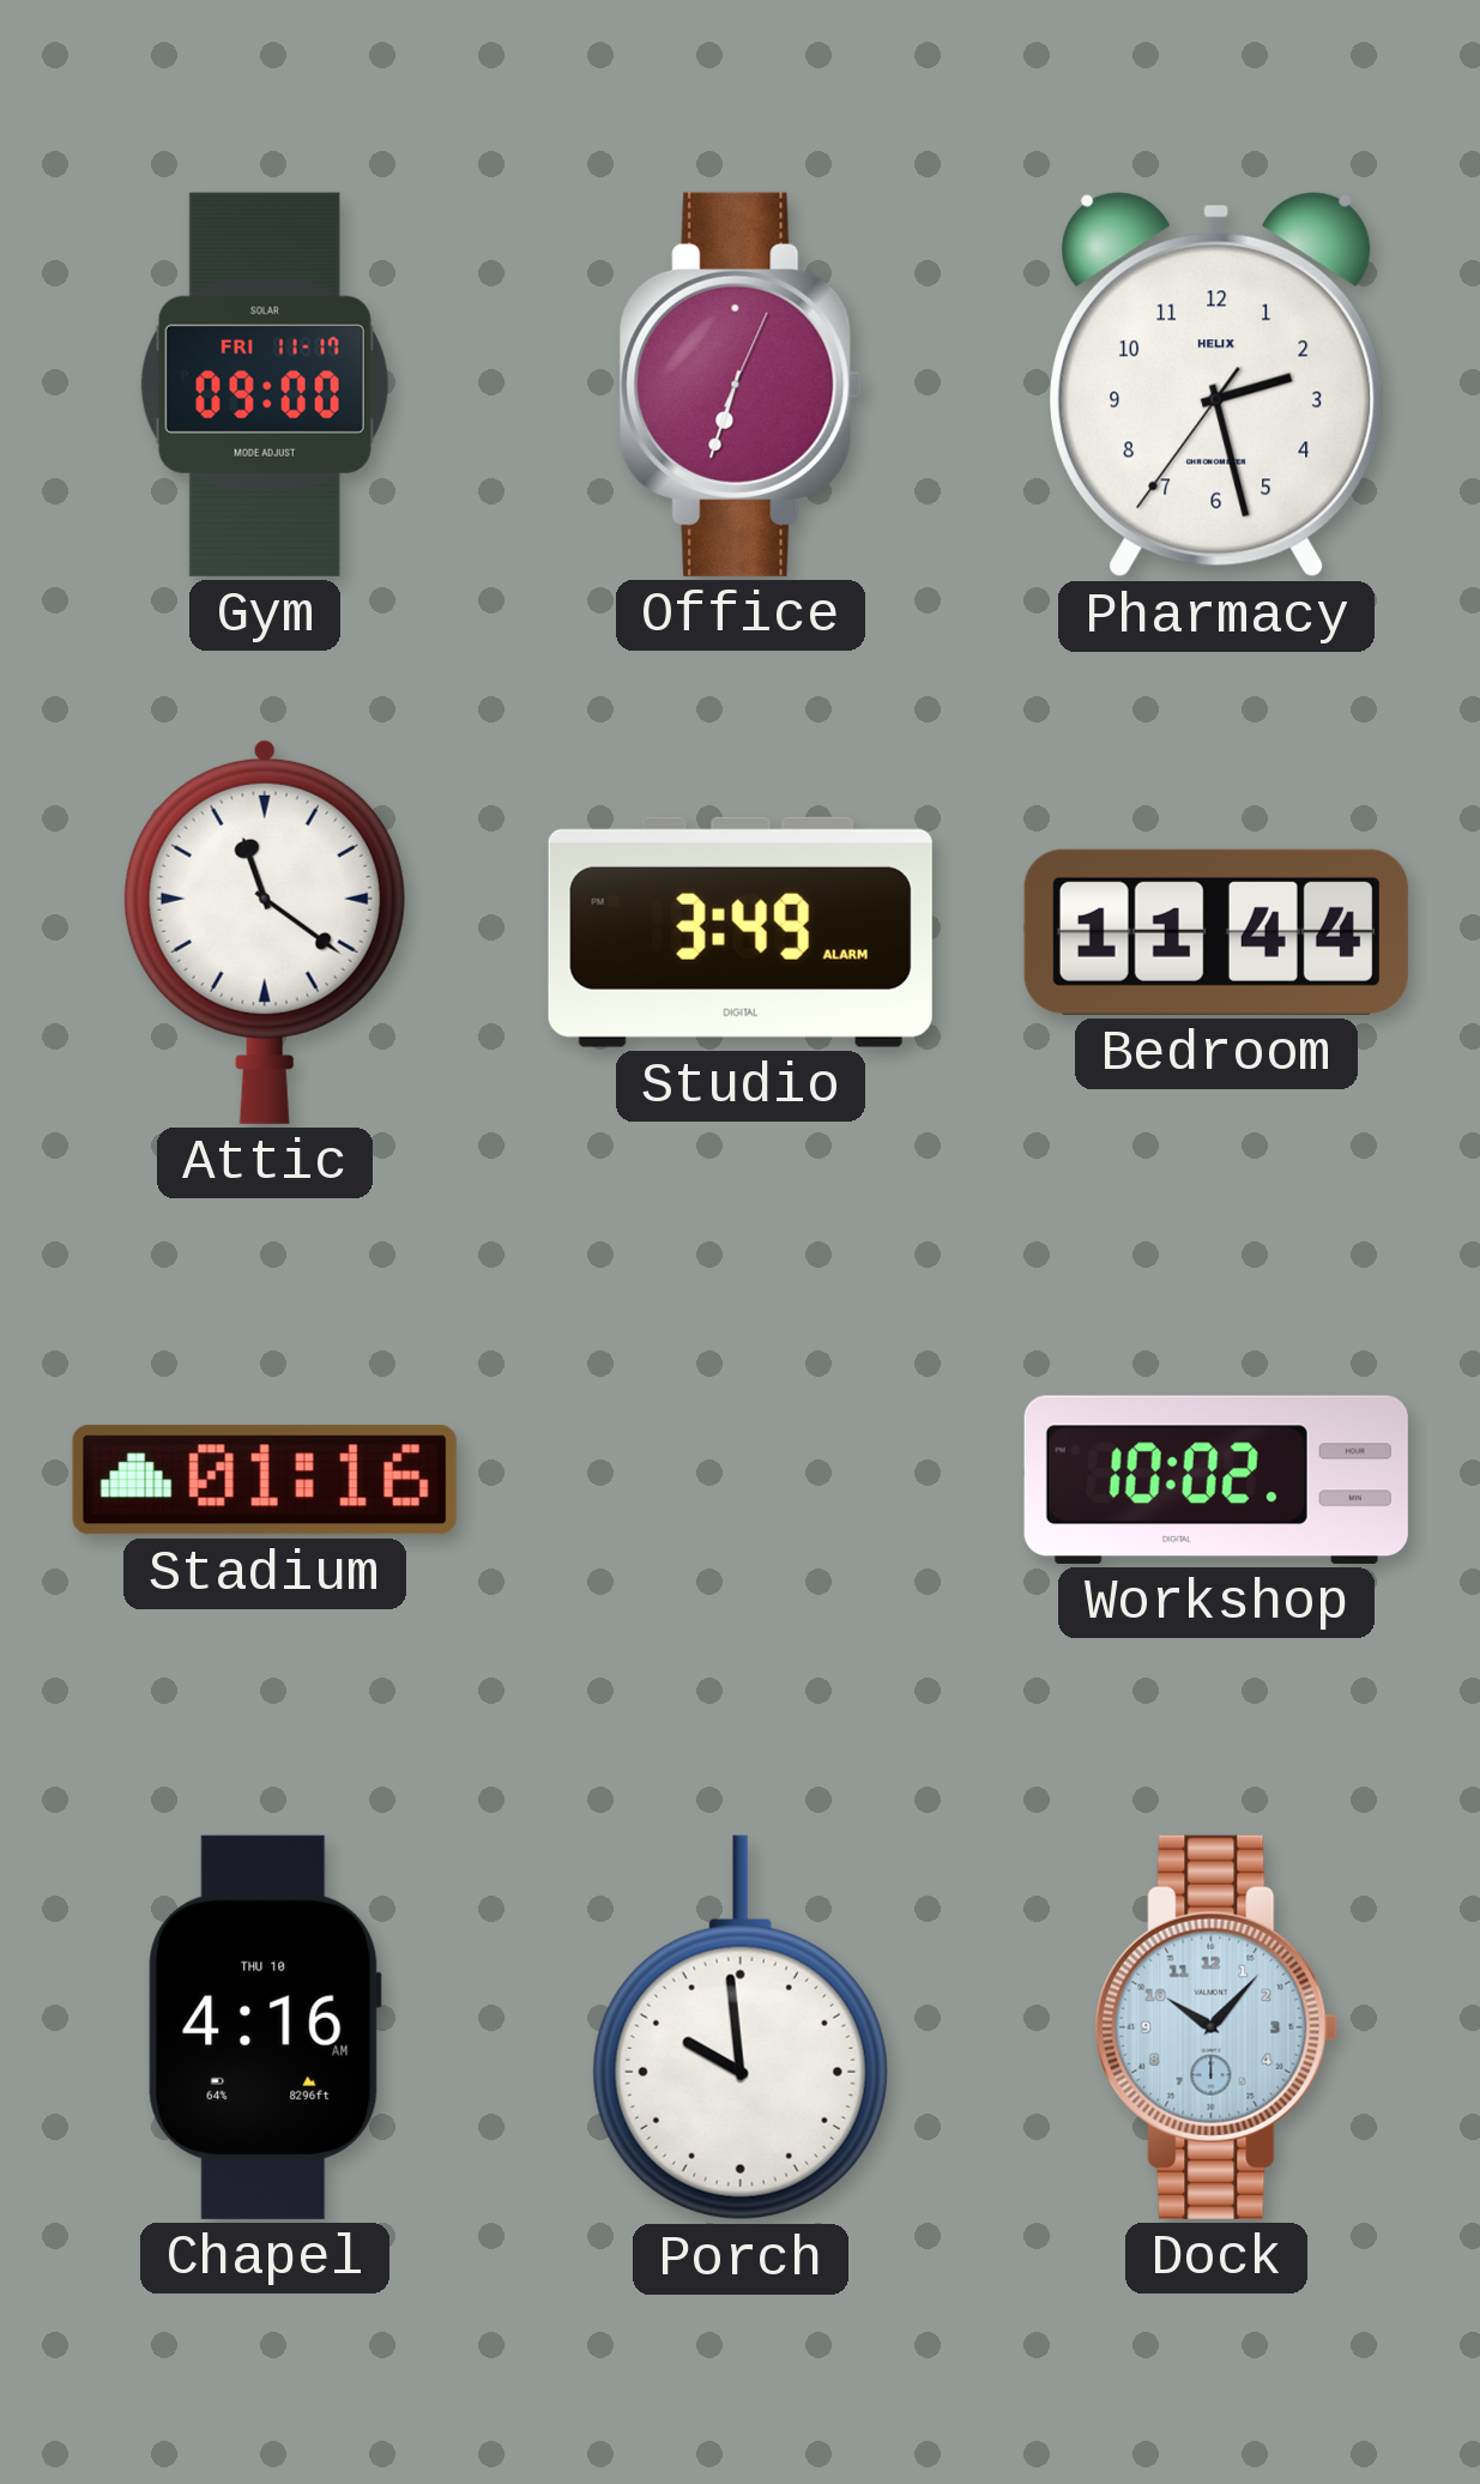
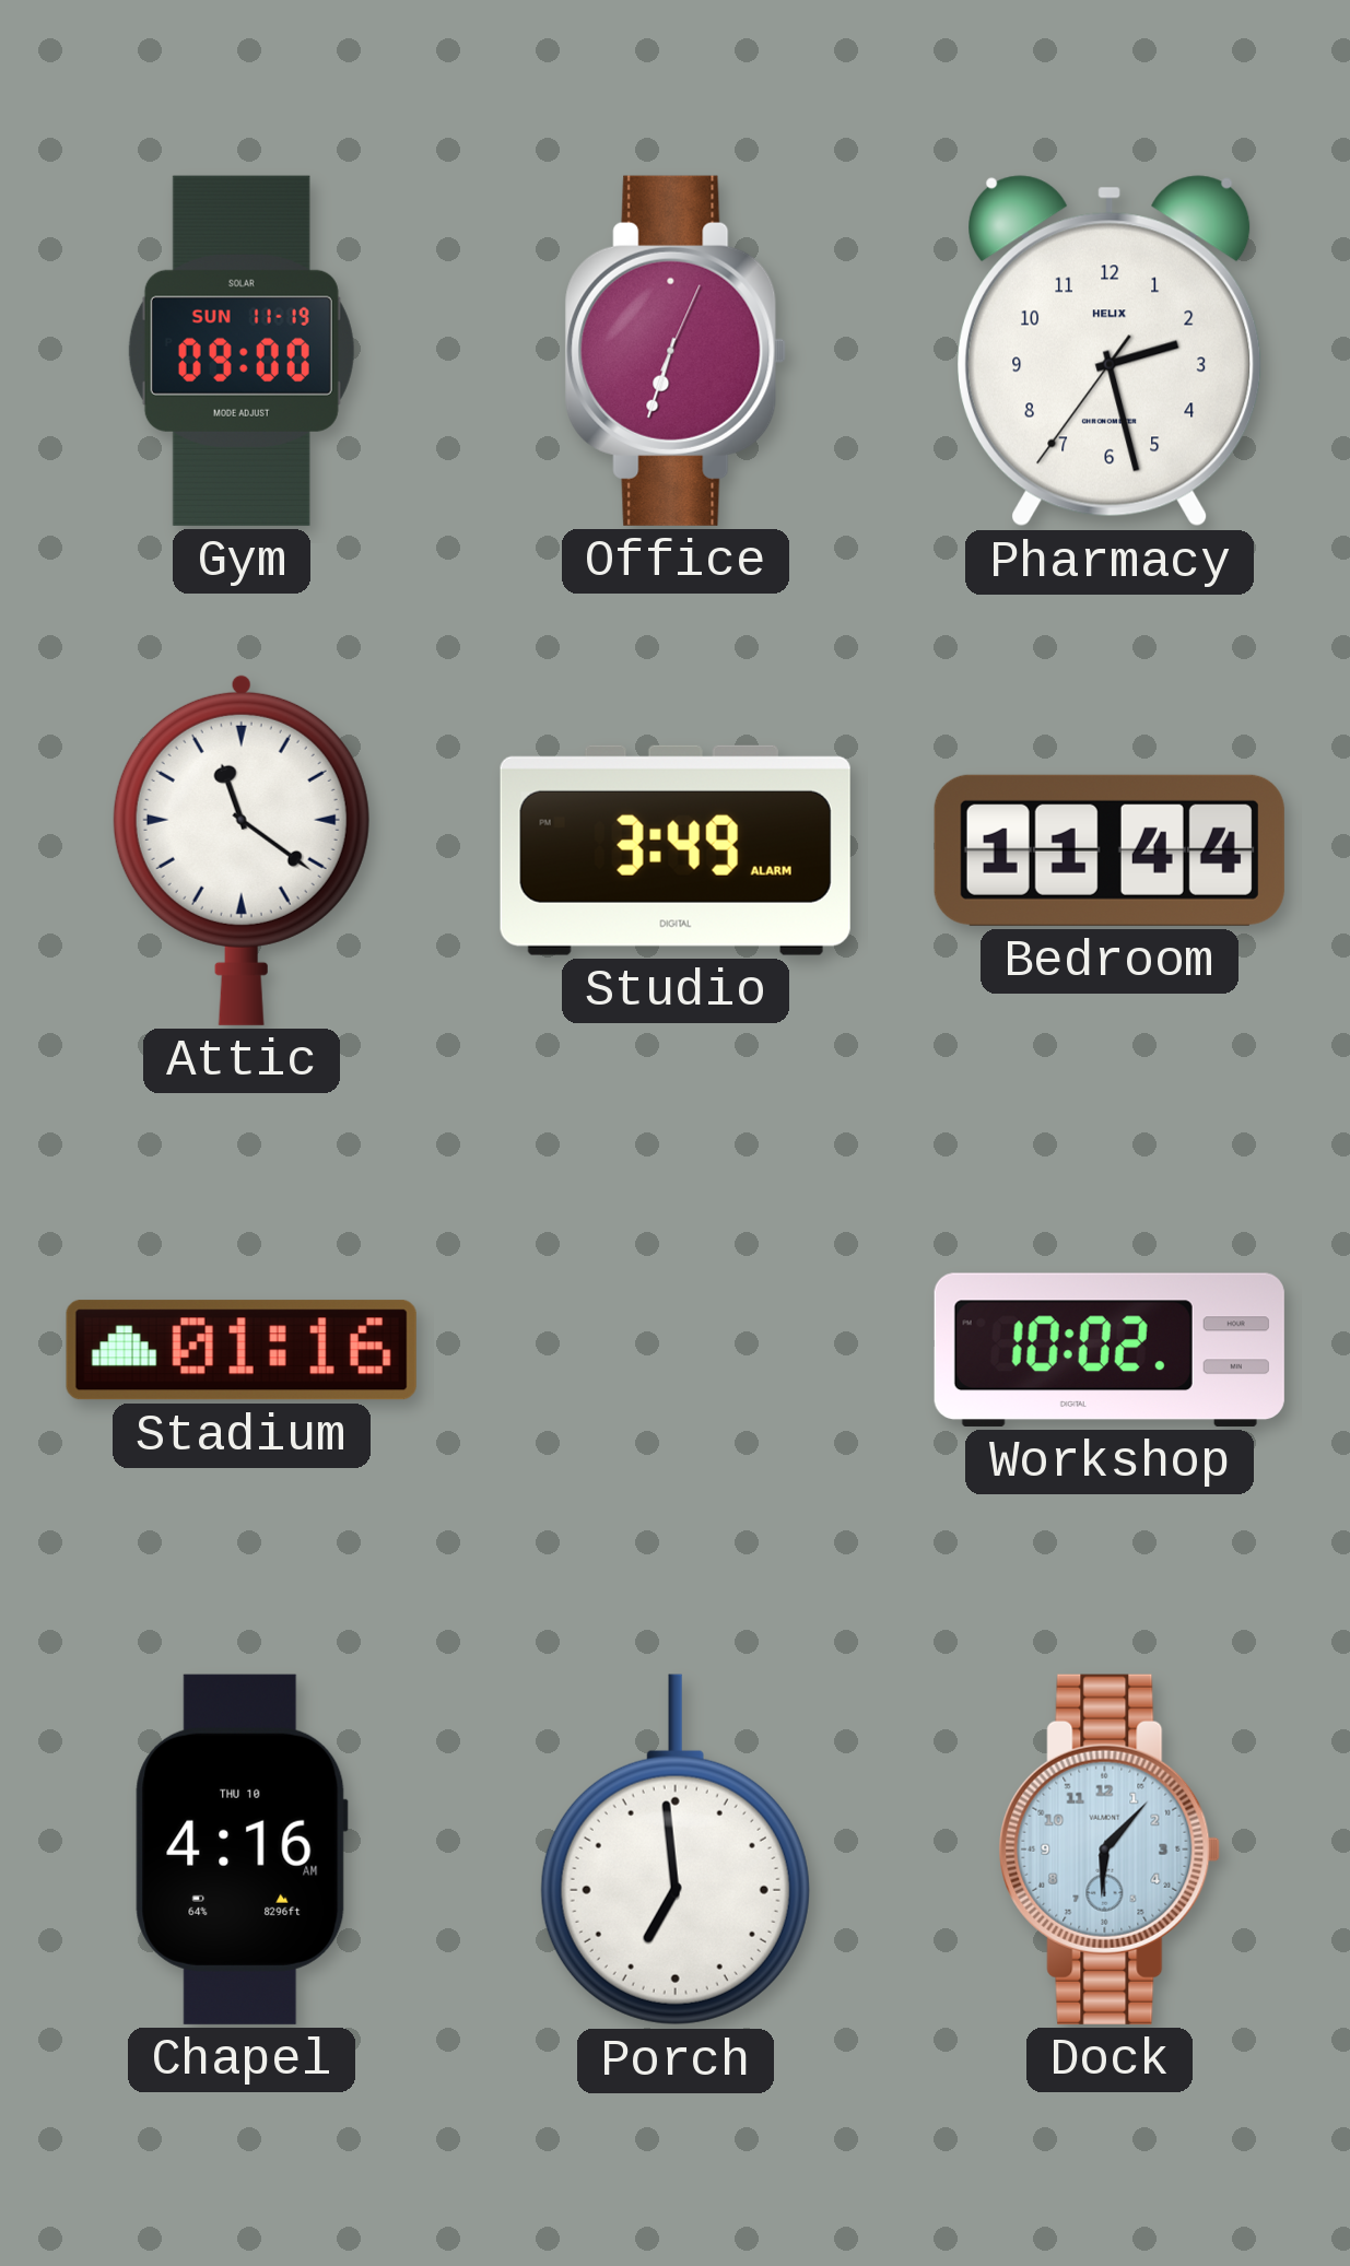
Gym date: FRI 11-17 -> SUN 11-19
Porch: 9:59 -> 6:59
Dock: 10:07 -> 6:07
